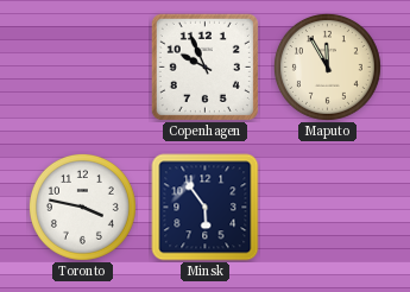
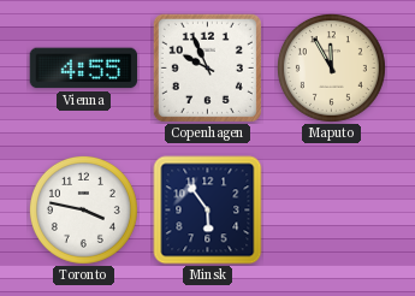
Vienna: none -> 4:55
